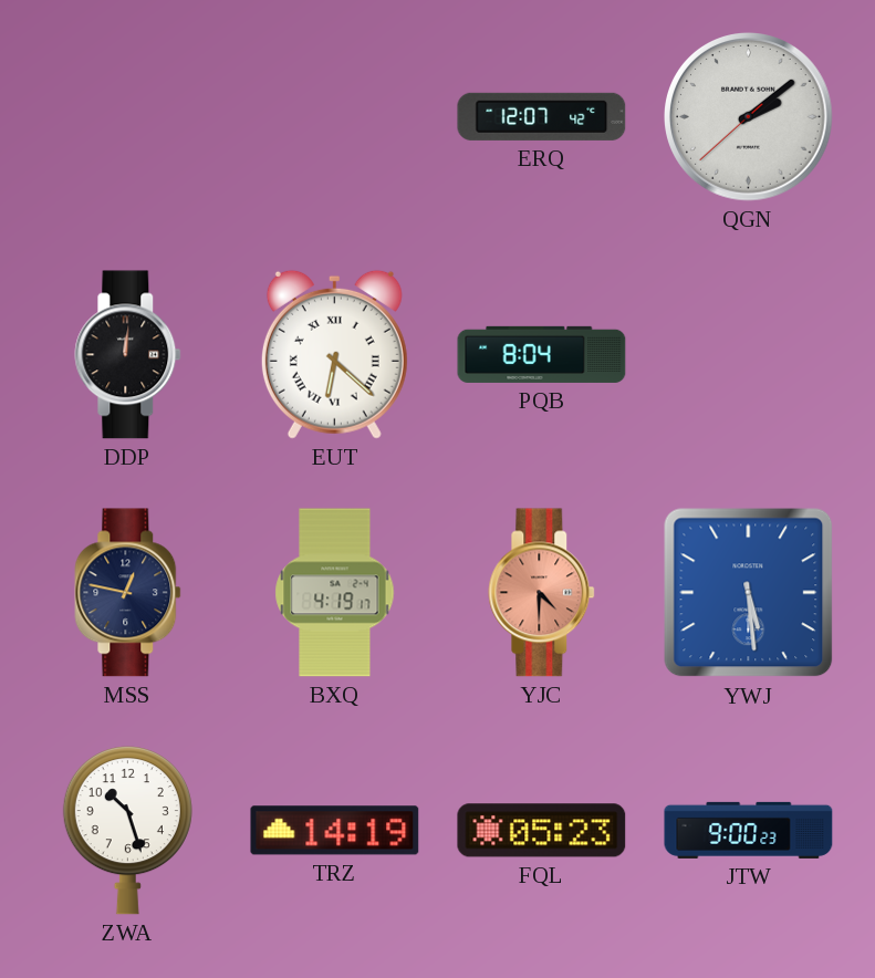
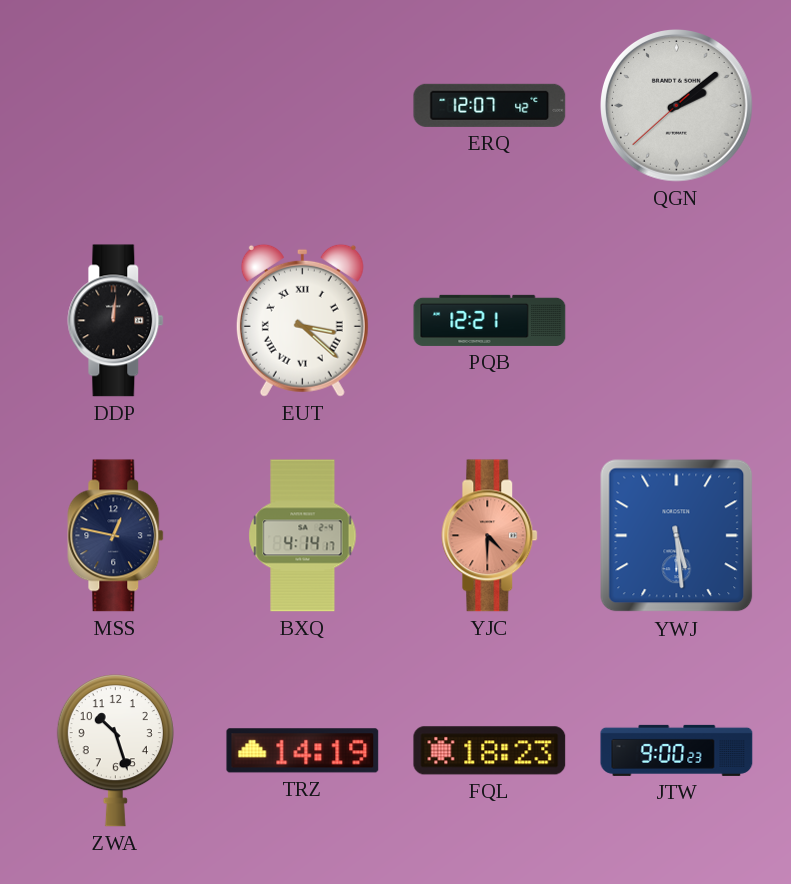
EUT: 6:22 -> 3:22
PQB: 8:04 -> 12:21
BXQ: 4:19 -> 4:14
FQL: 05:23 -> 18:23
